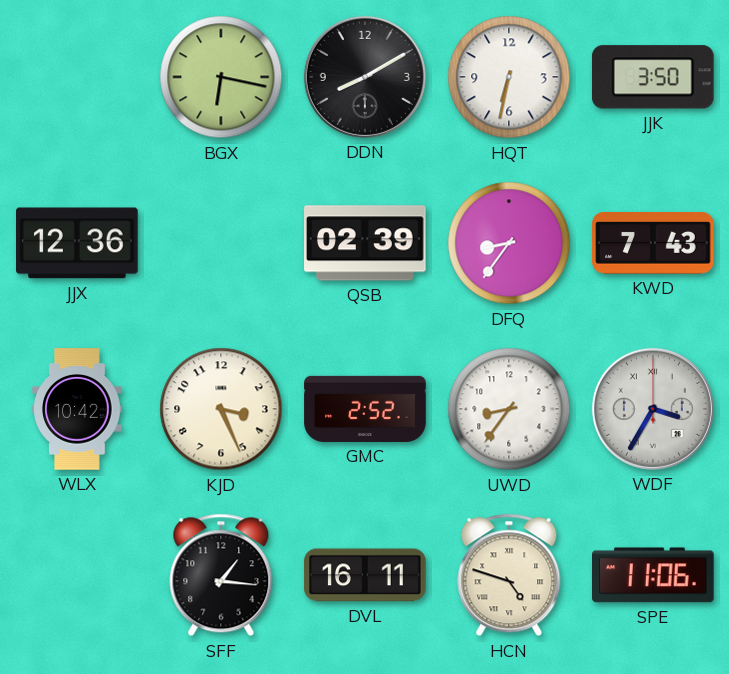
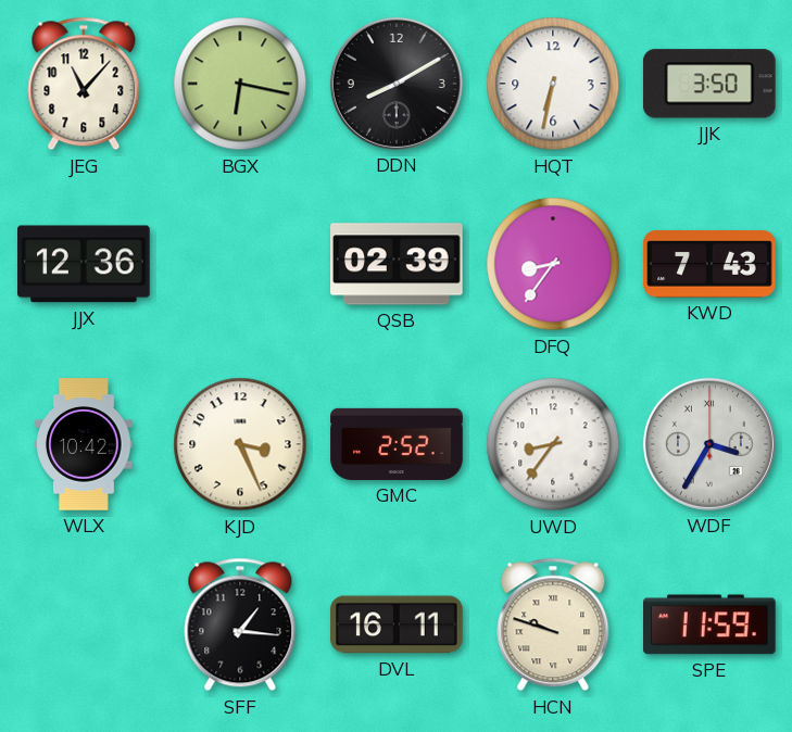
JEG: none -> 11:07
HCN: 4:48 -> 9:48
SPE: 11:06 -> 11:59
